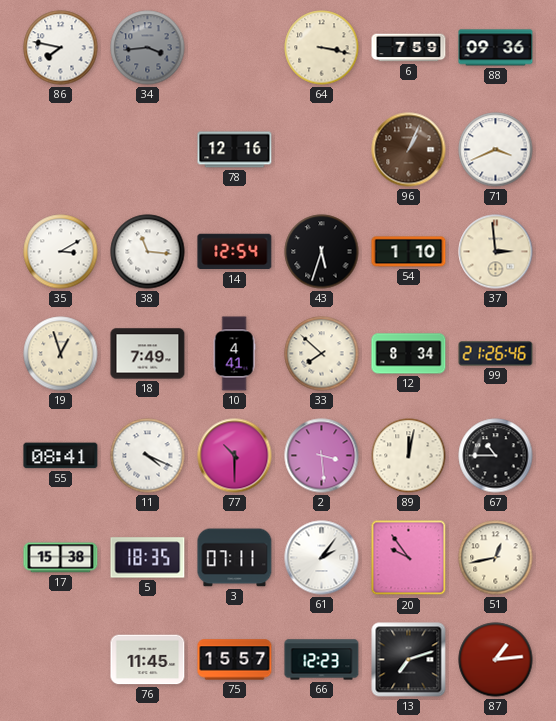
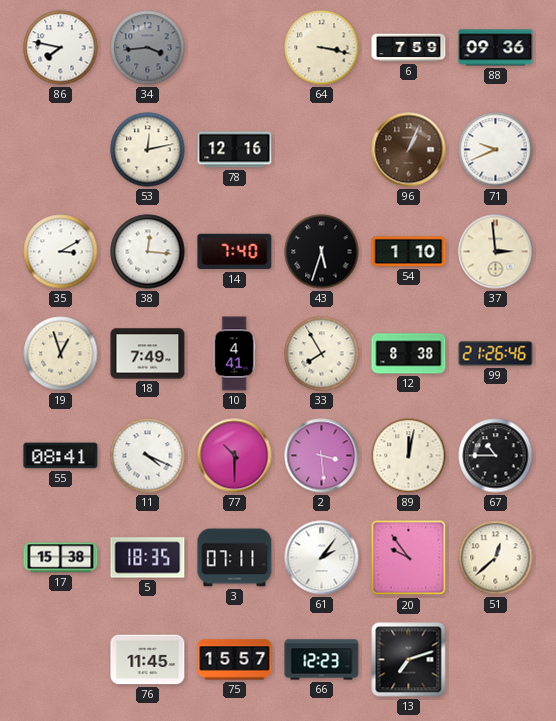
53: none -> 12:13
71: 3:41 -> 9:41
38: 11:16 -> 12:16
14: 12:54 -> 7:40
33: 7:52 -> 7:55
12: 8:34 -> 8:38
51: 12:43 -> 12:38
87: 1:14 -> none
